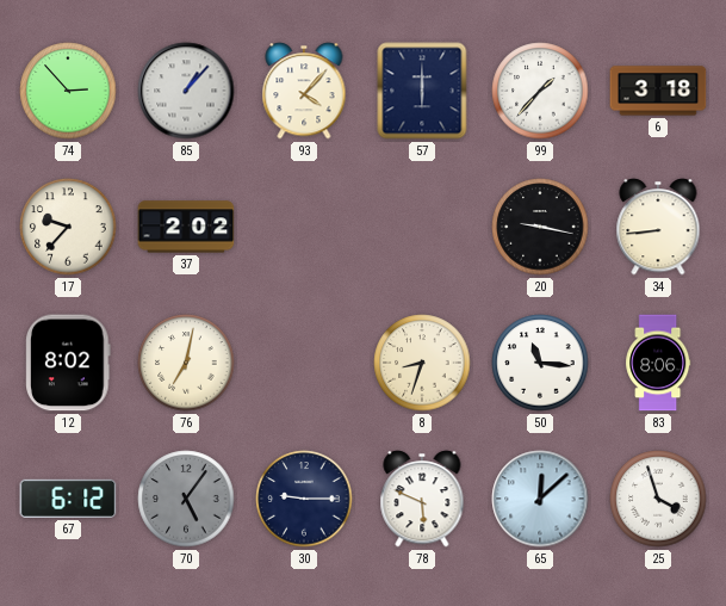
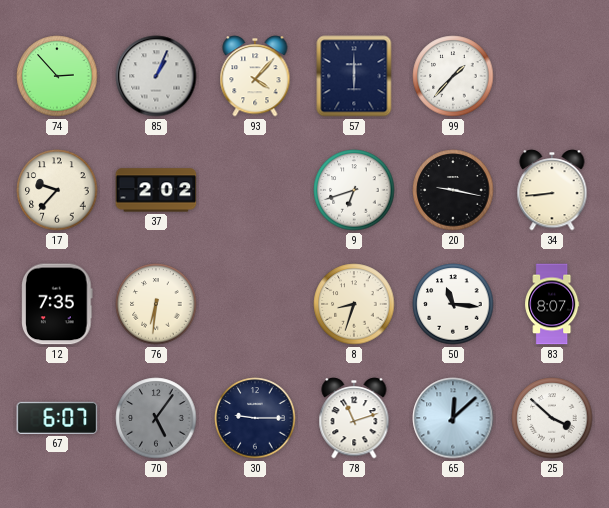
85: 1:07 -> 1:04
6: 3:18 -> none
9: none -> 6:42
12: 8:02 -> 7:35
76: 7:02 -> 6:31
83: 8:06 -> 8:07
67: 6:12 -> 6:07
78: 5:49 -> 11:12
25: 3:57 -> 3:52
